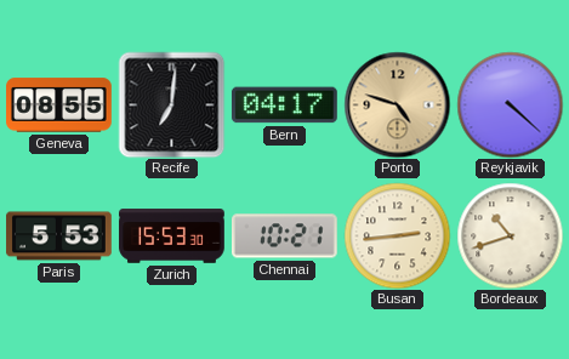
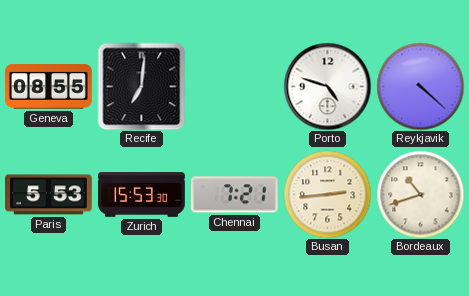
Bern: 04:17 -> none
Porto dial: champagne -> white
Chennai: 10:21 -> 7:21
